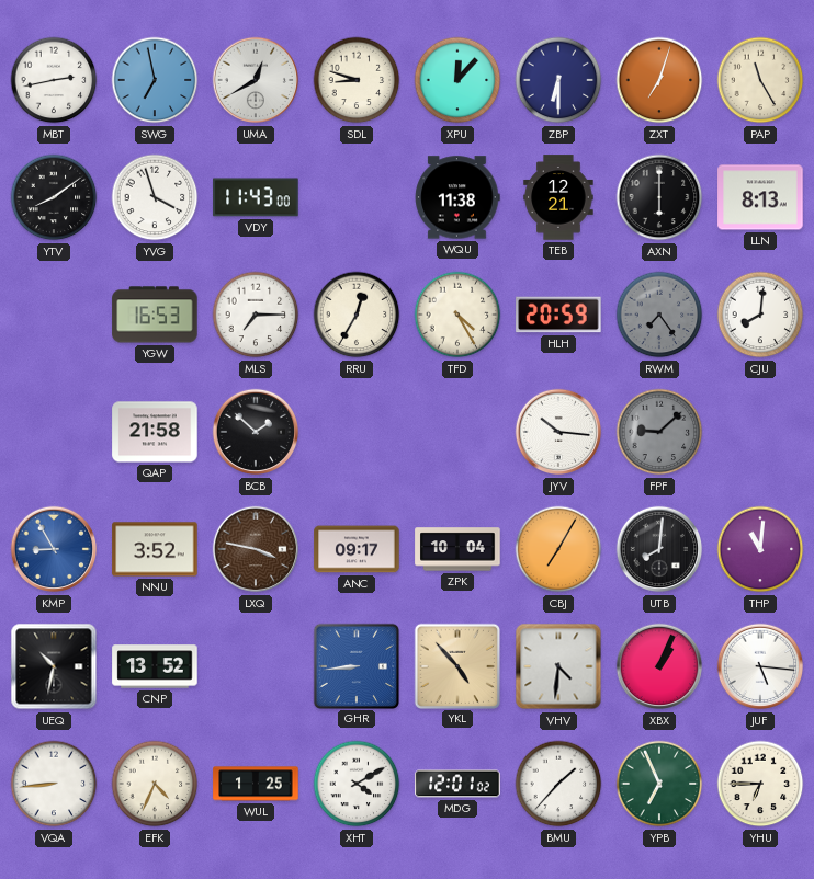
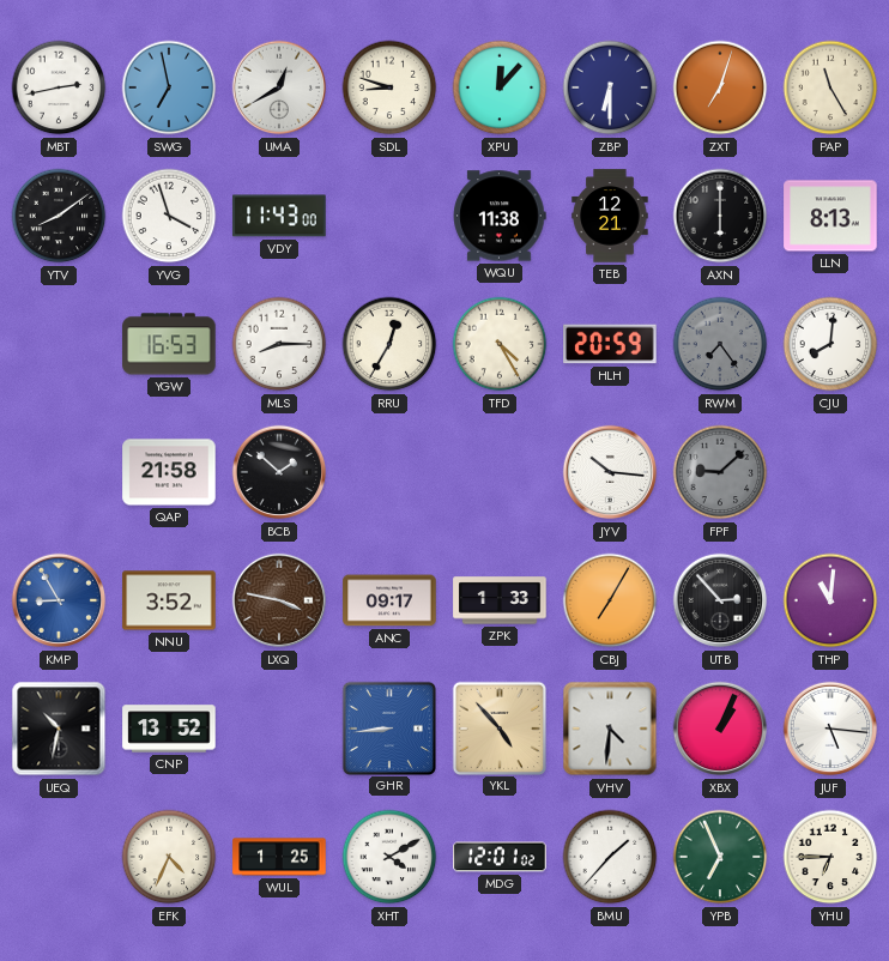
MLS: 7:15 -> 8:15
ZPK: 10:04 -> 1:33
UTB: 8:01 -> 2:53
VQA: 8:44 -> none
